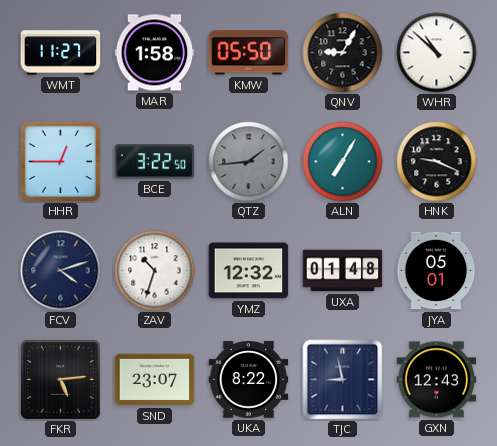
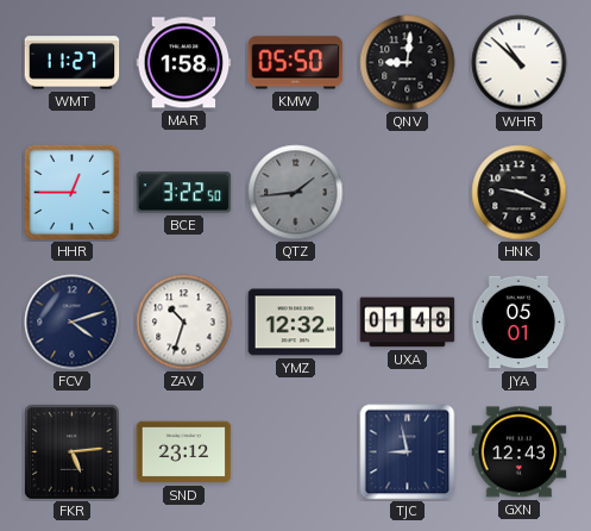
QNV: 9:05 -> 9:01
ALN: 7:05 -> none
SND: 23:07 -> 23:12
UKA: 8:22 -> none
